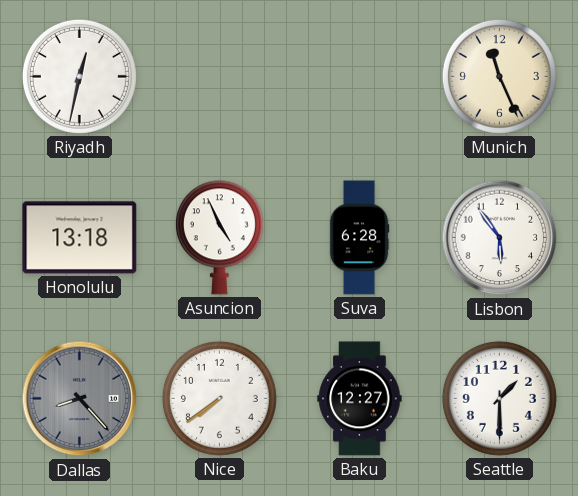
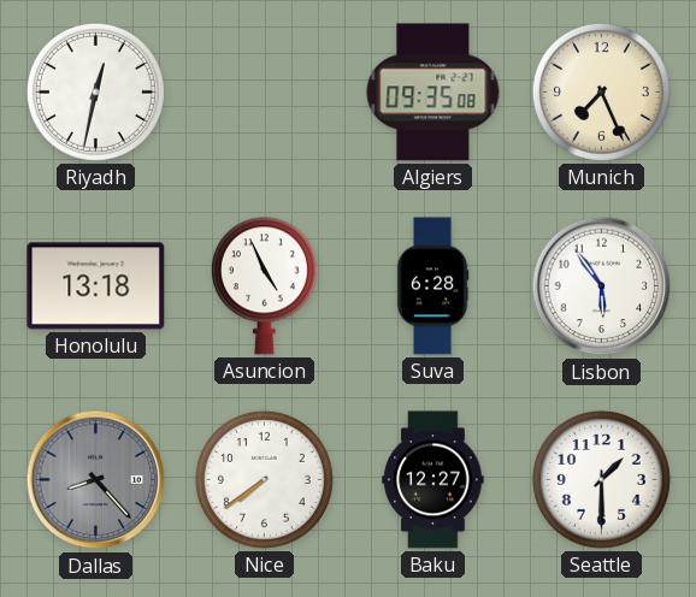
Algiers: none -> 09:35
Munich: 11:26 -> 7:26
